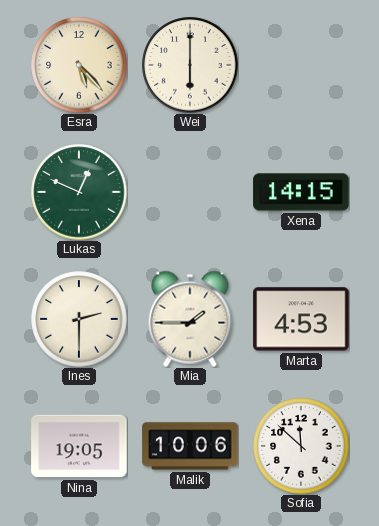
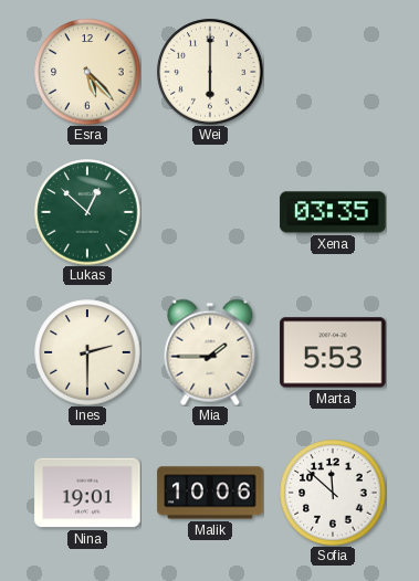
Lukas: 12:49 -> 12:52
Xena: 14:15 -> 03:35
Marta: 4:53 -> 5:53
Nina: 19:05 -> 19:01
